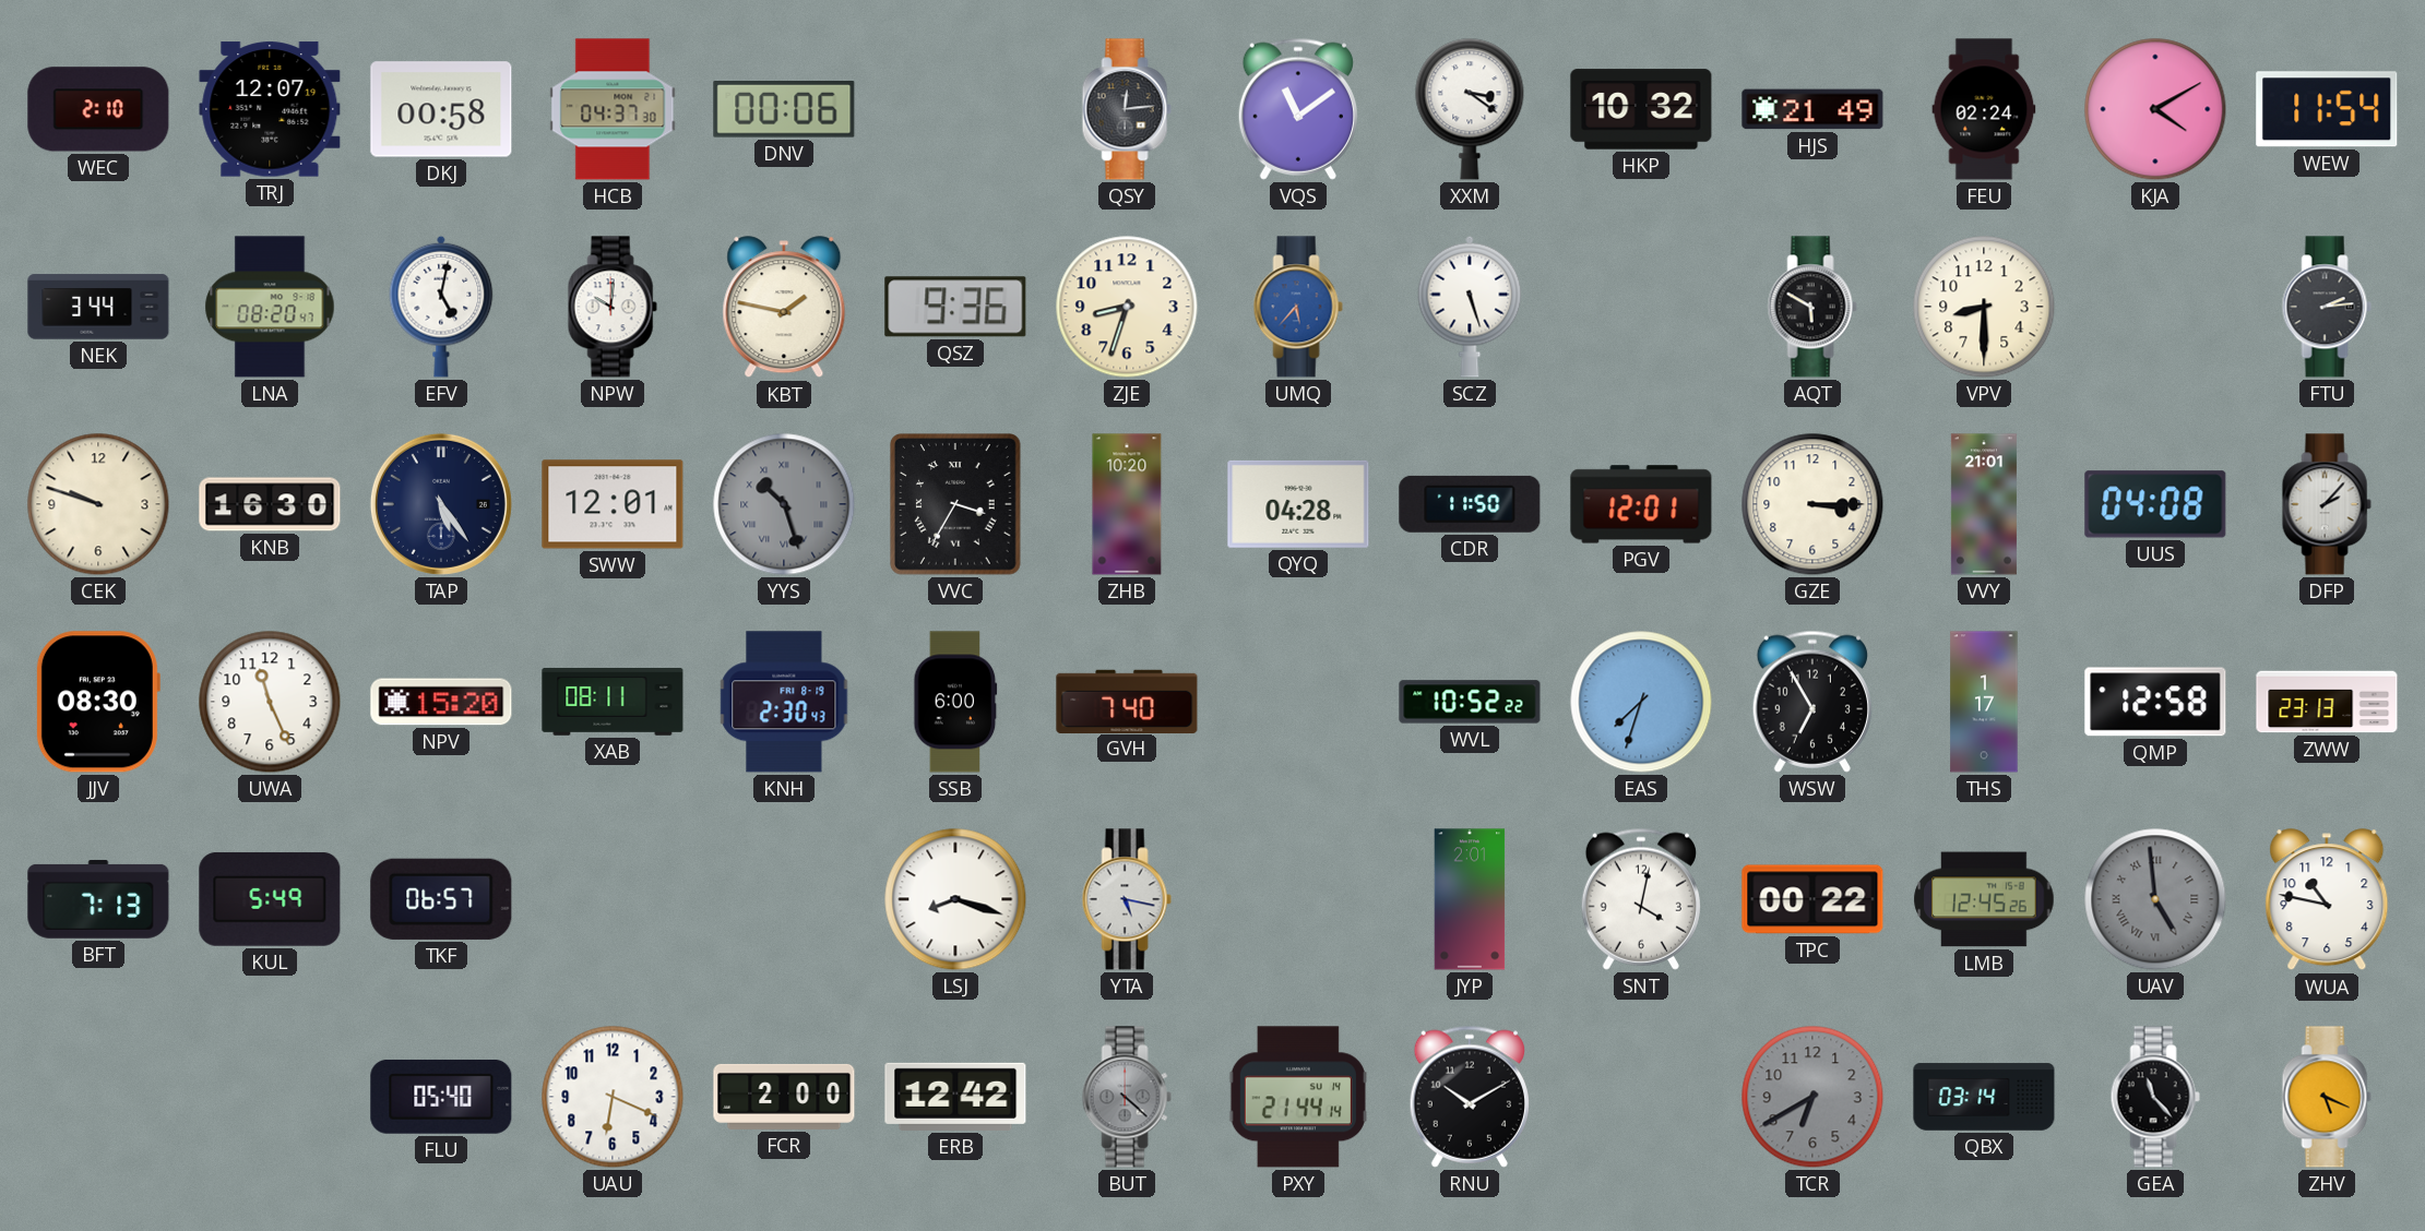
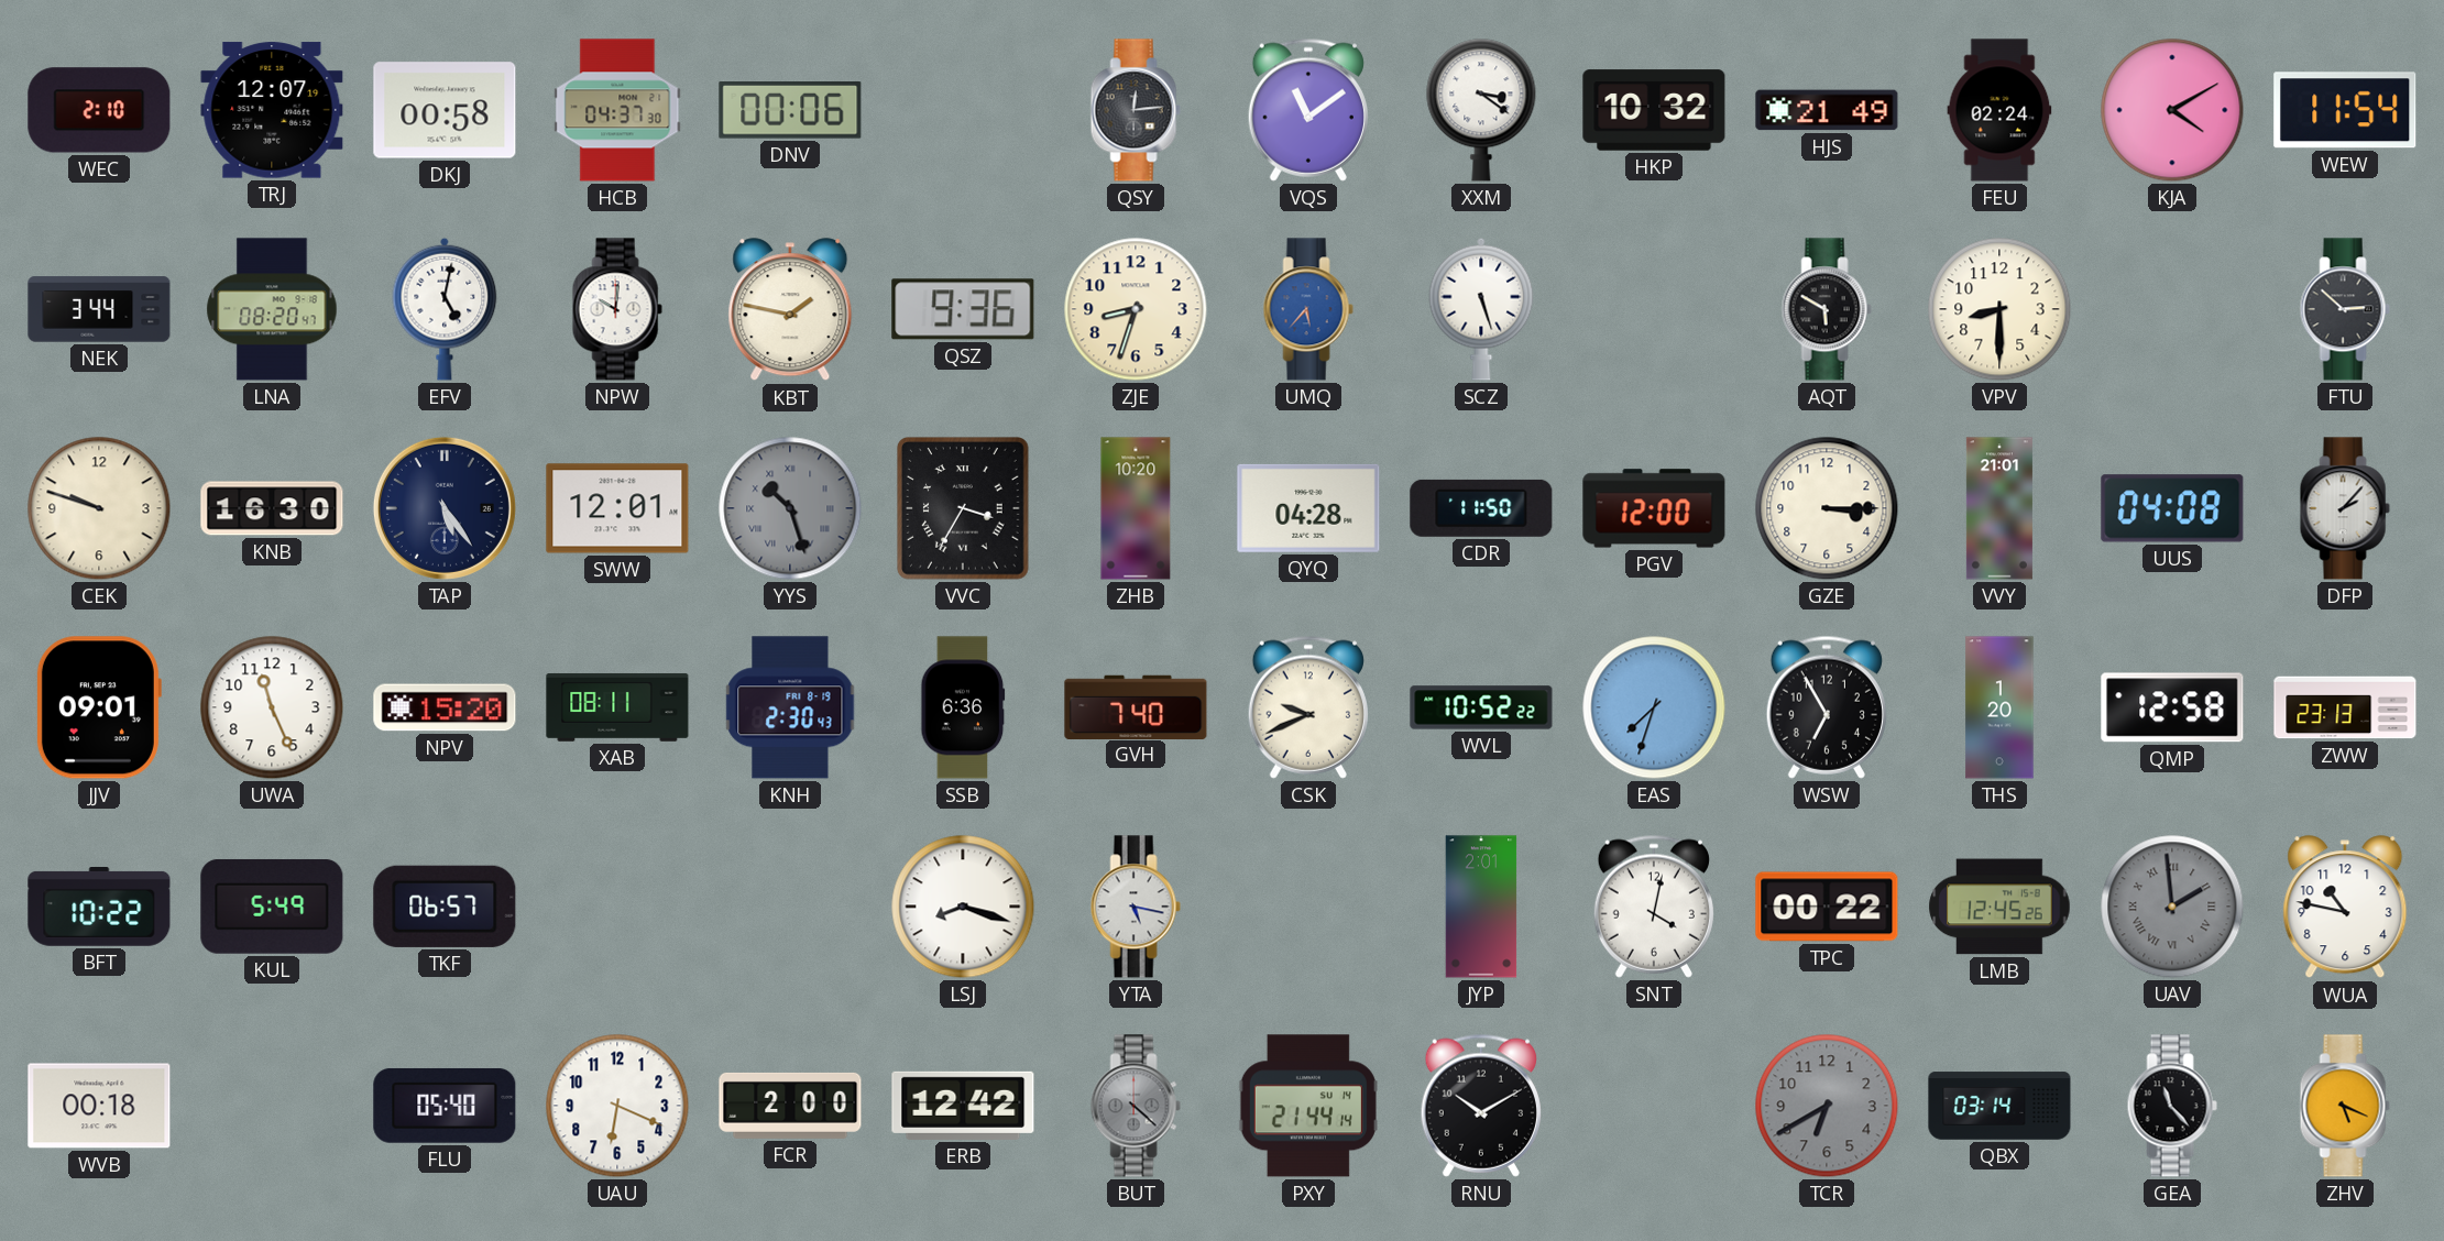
FTU: 2:14 -> 2:52
PGV: 12:01 -> 12:00
JJV: 08:30 -> 09:01
SSB: 6:00 -> 6:36
CSK: none -> 9:41
THS: 1:17 -> 1:20
BFT: 7:13 -> 10:22
UAV: 4:59 -> 1:59
WVB: none -> 00:18
